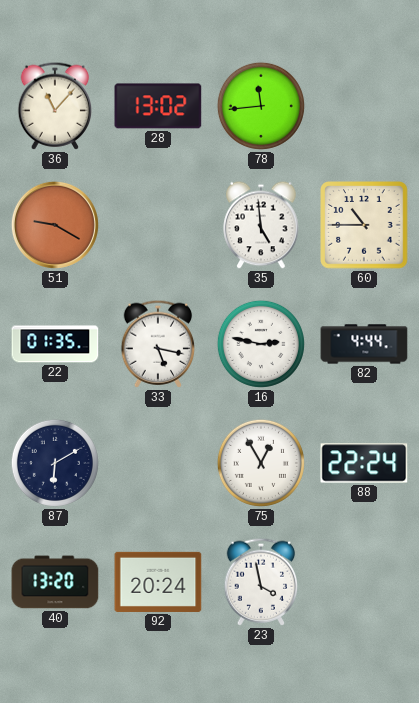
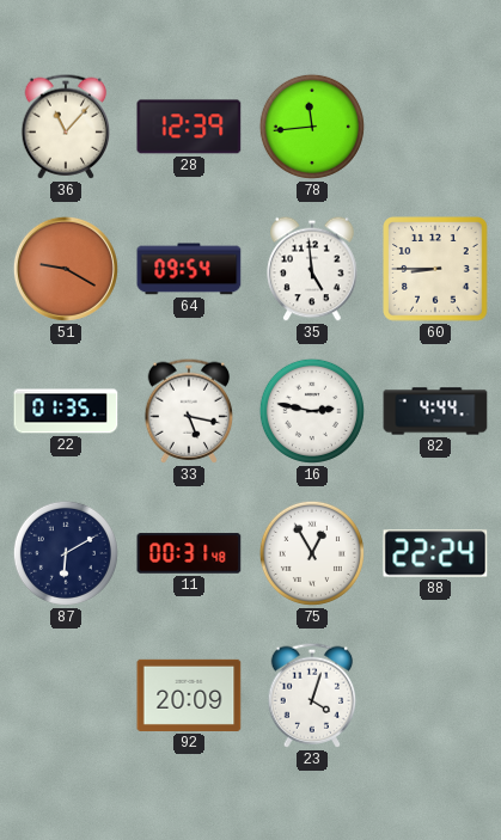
28: 13:02 -> 12:39
64: none -> 09:54
60: 10:45 -> 8:45
11: none -> 00:31
40: 13:20 -> none
92: 20:24 -> 20:09
23: 3:58 -> 4:03
